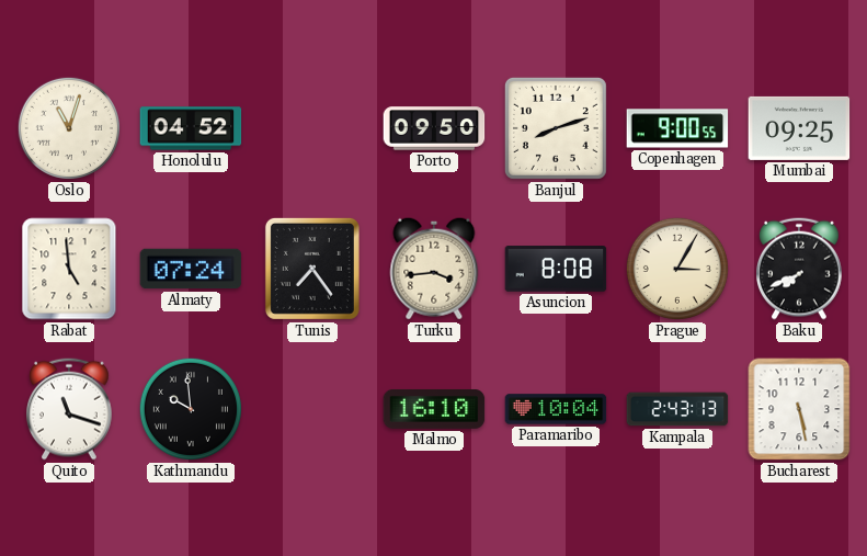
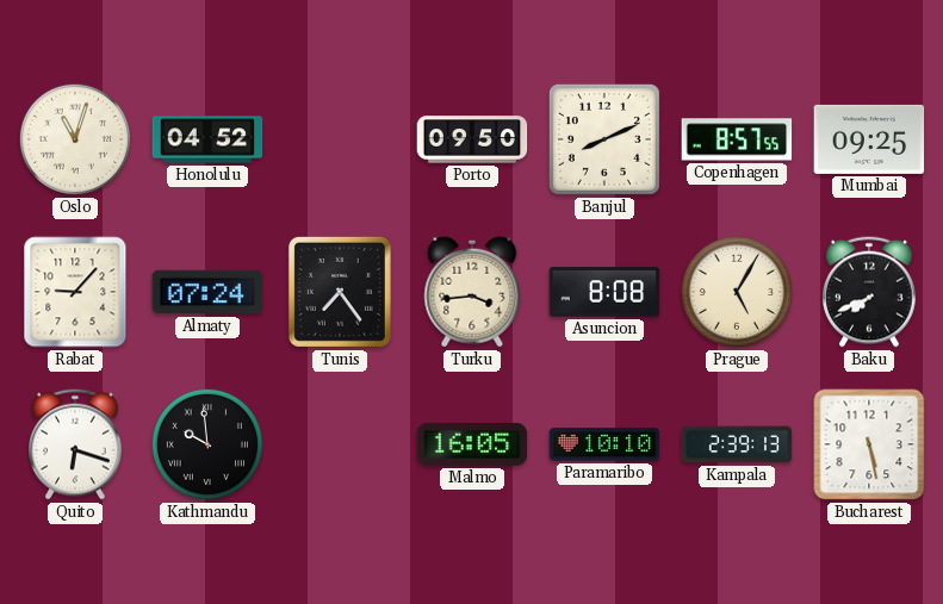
Banjul: 8:12 -> 8:11
Copenhagen: 9:00 -> 8:57
Rabat: 4:59 -> 9:07
Prague: 3:05 -> 5:05
Quito: 11:18 -> 6:18
Malmo: 16:10 -> 16:05
Paramaribo: 10:04 -> 10:10
Kampala: 2:43 -> 2:39
